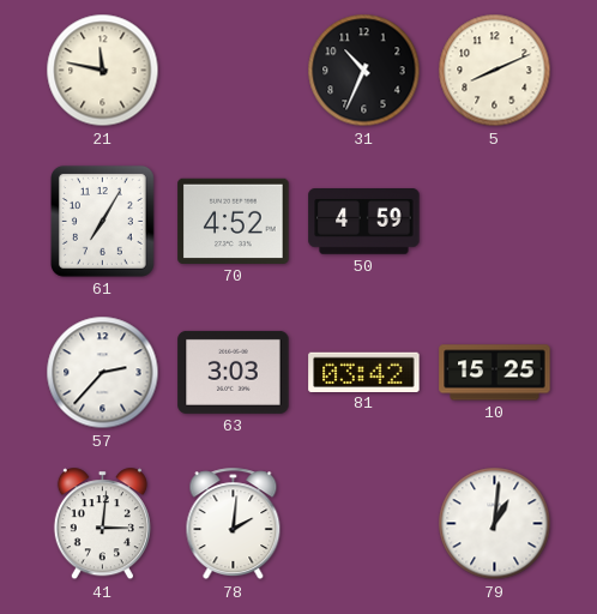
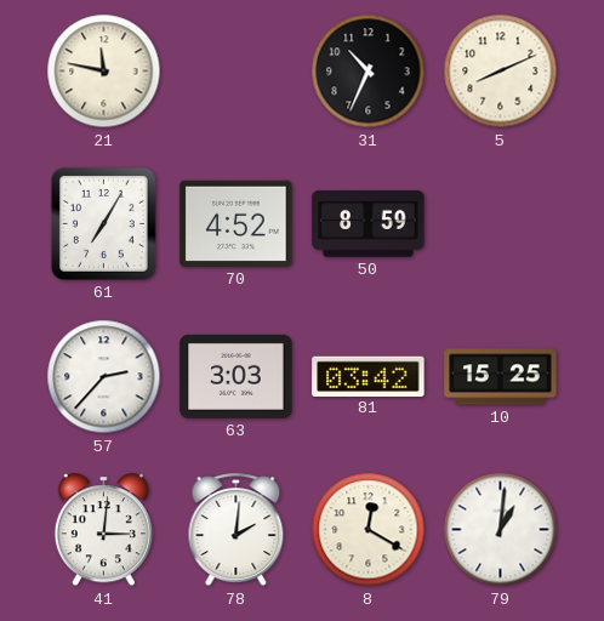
50: 4:59 -> 8:59
8: none -> 12:20
